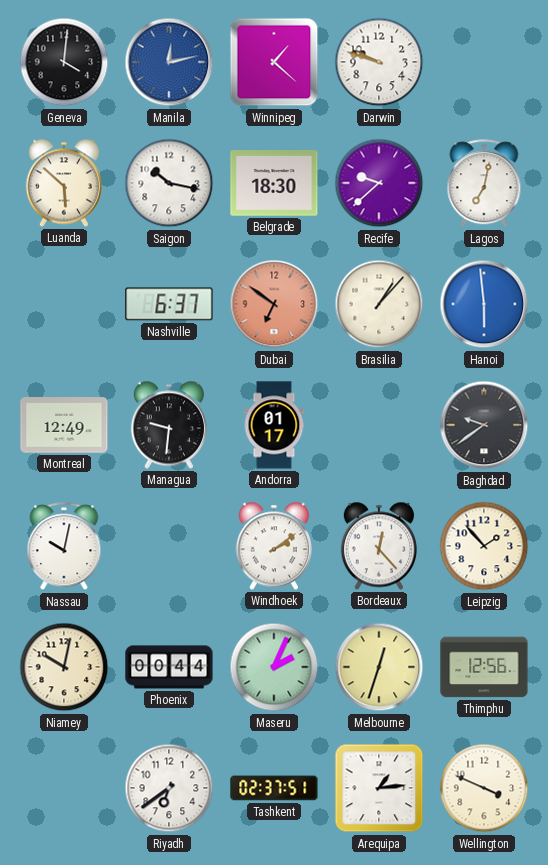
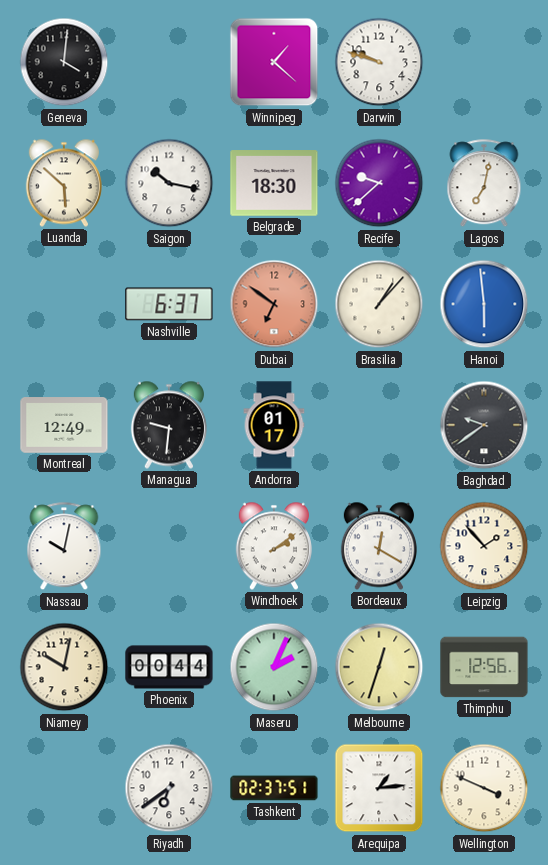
Manila: 12:13 -> none
Bordeaux: 12:23 -> 12:20
